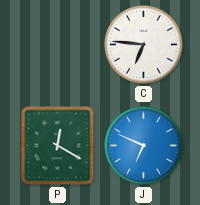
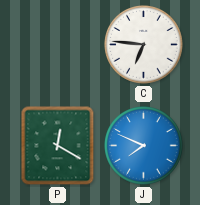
J: 6:49 -> 7:49
